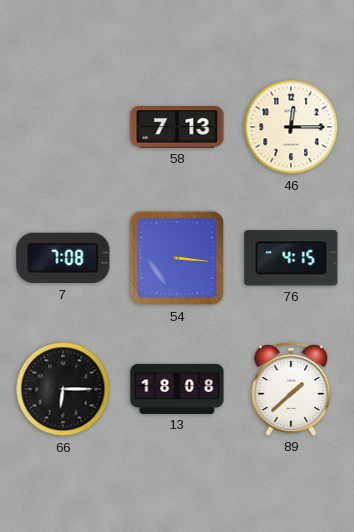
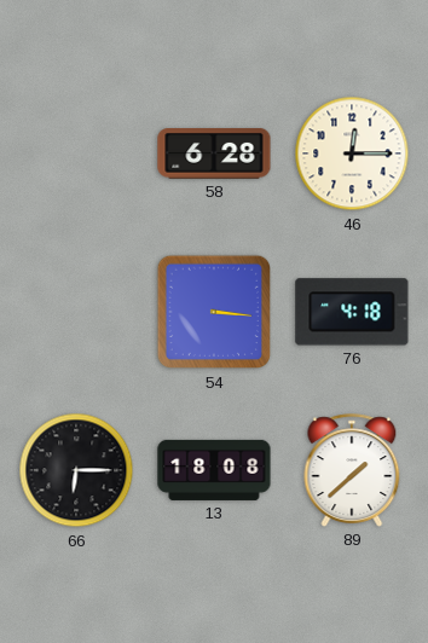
58: 7:13 -> 6:28
7: 7:08 -> none
76: 4:15 -> 4:18
